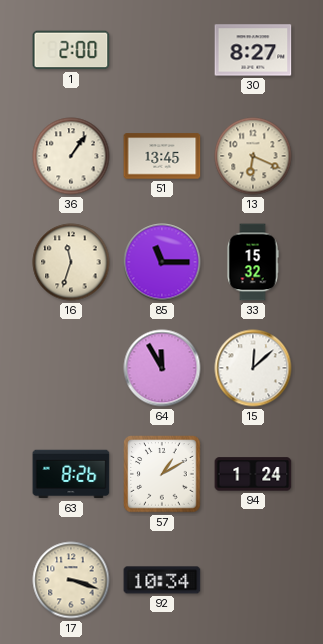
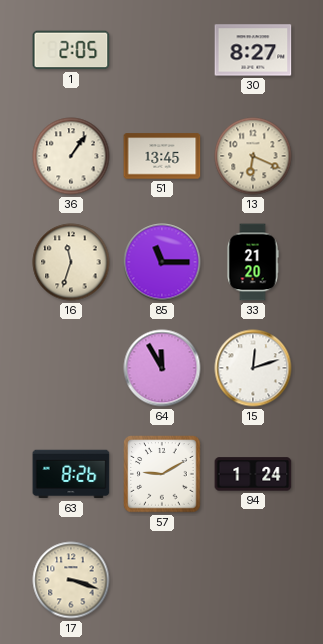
1: 2:00 -> 2:05
33: 15:32 -> 21:20
15: 12:08 -> 12:12
57: 1:10 -> 9:10
92: 10:34 -> none
